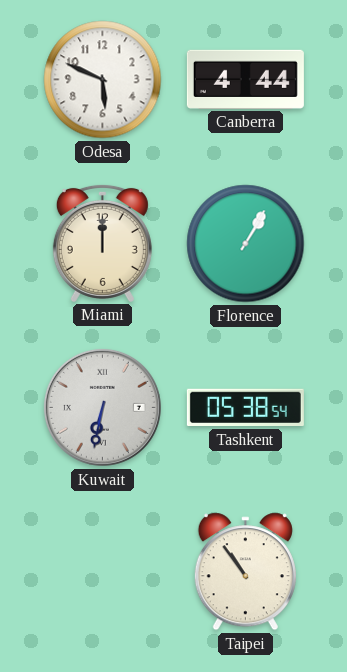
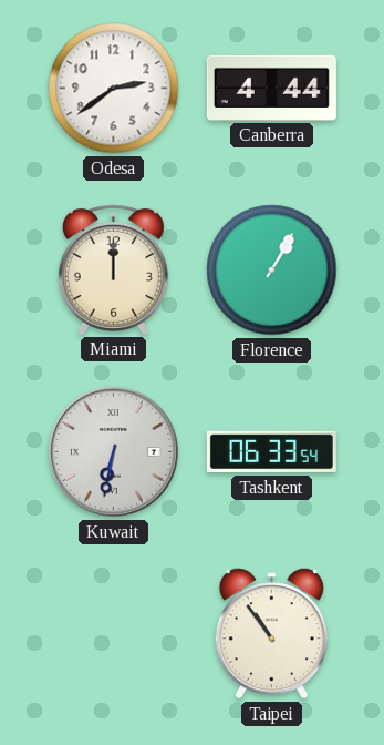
Odesa: 5:49 -> 2:39
Tashkent: 05:38 -> 06:33
